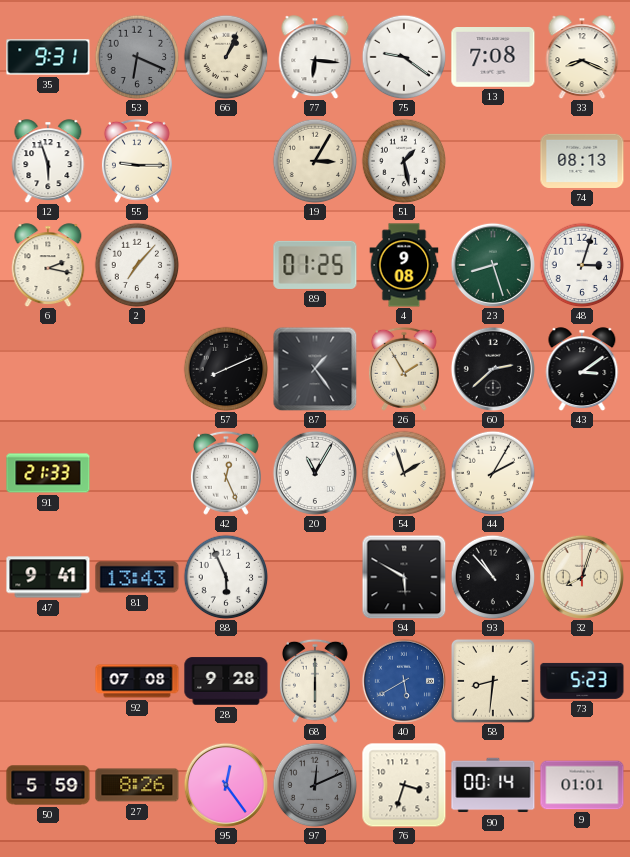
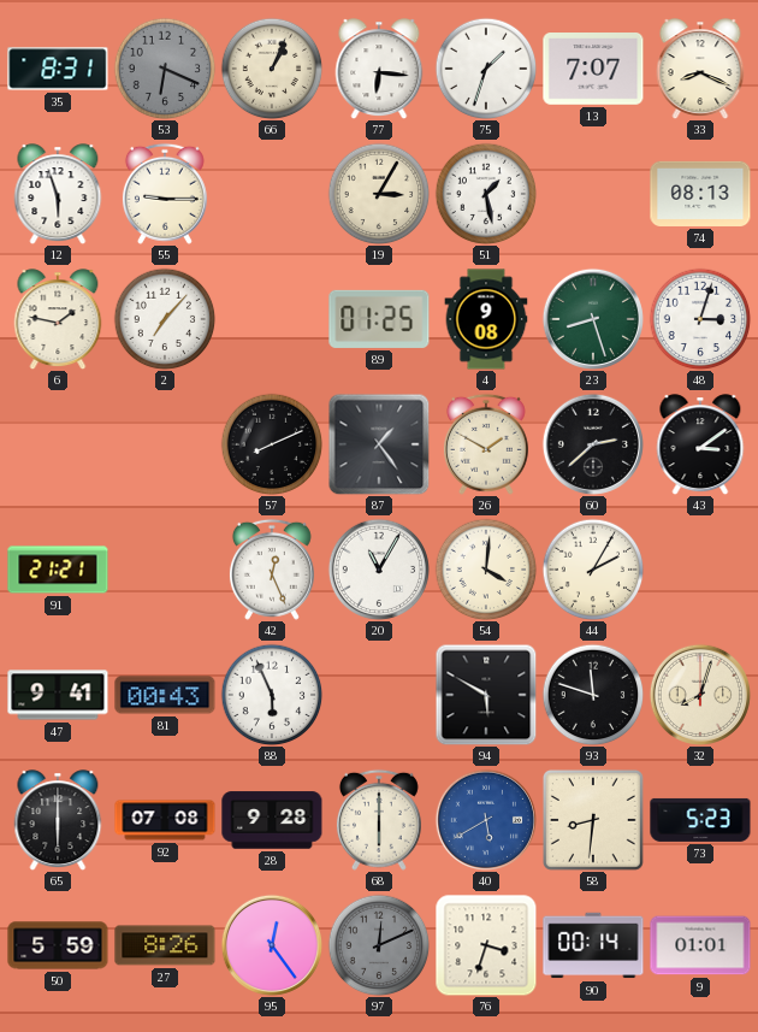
35: 9:31 -> 8:31
75: 9:21 -> 1:33
13: 7:08 -> 7:07
6: 2:17 -> 1:47
26: 1:55 -> 1:50
91: 21:33 -> 21:21
54: 1:57 -> 4:01
81: 13:43 -> 00:43
93: 10:53 -> 11:48
65: none -> 6:00
